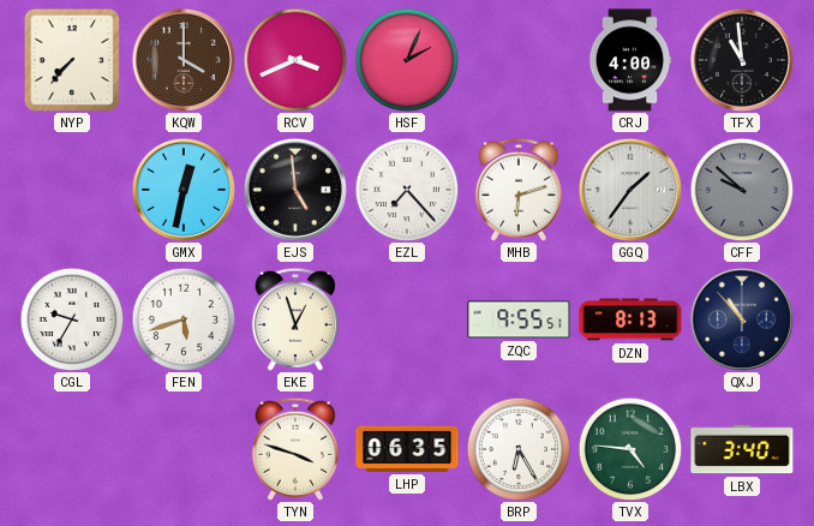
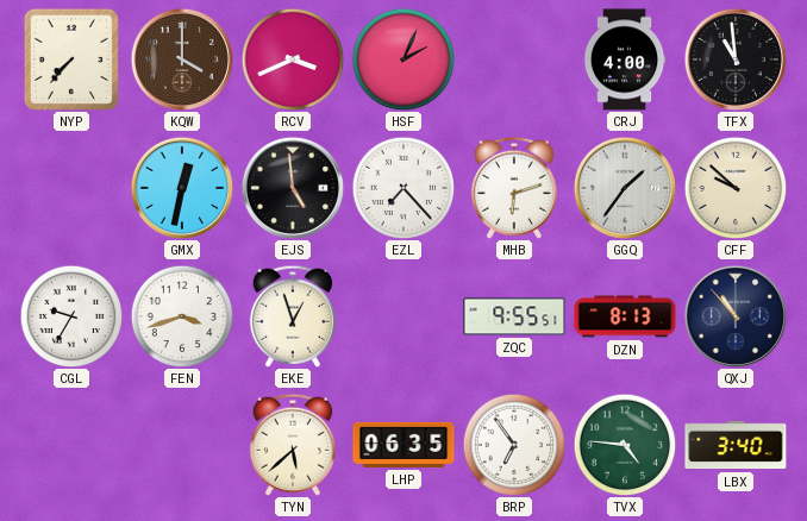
CFF dial: grey -> cream
FEN: 5:42 -> 3:42
TYN: 3:48 -> 5:38
BRP: 6:25 -> 6:54
